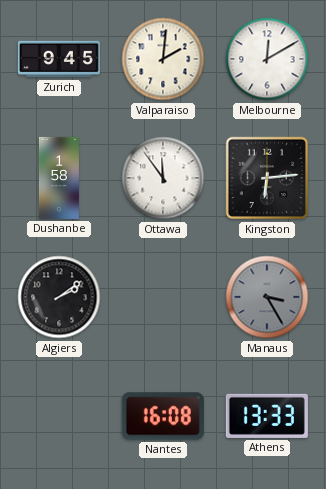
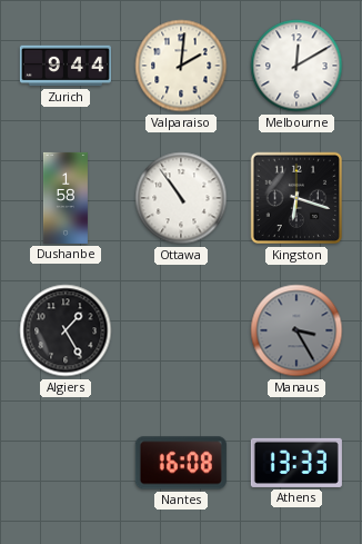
Zurich: 9:45 -> 9:44
Ottawa: 11:54 -> 10:54
Kingston: 6:14 -> 6:18
Algiers: 2:09 -> 1:25
